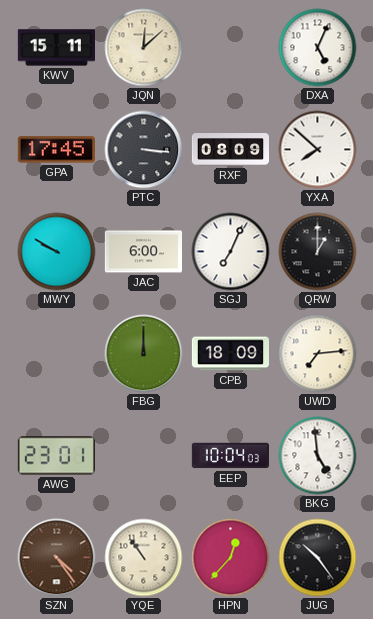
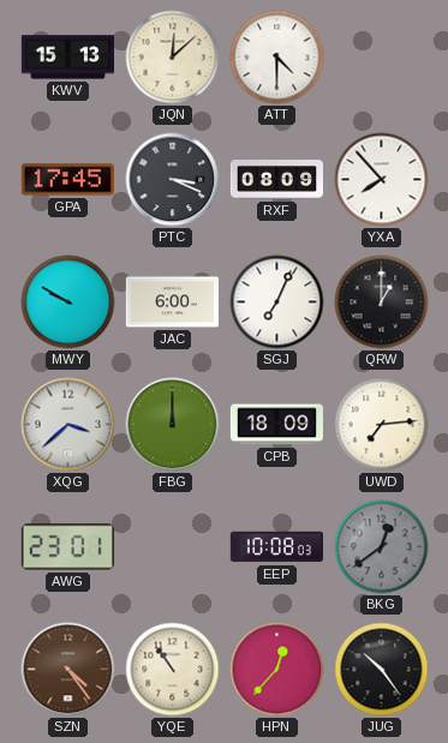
KWV: 15:11 -> 15:13
ATT: none -> 4:30
DXA: 5:04 -> none
PTC: 3:16 -> 3:19
YXA: 7:52 -> 7:53
XQG: none -> 3:38
EEP: 10:04 -> 10:08
BKG: 4:59 -> 12:39
BKG dial: white -> grey
